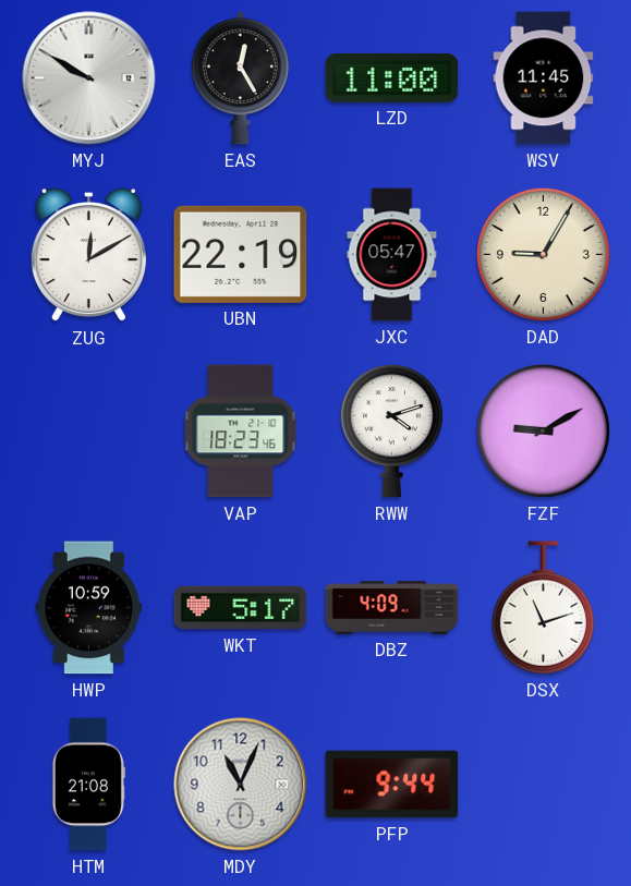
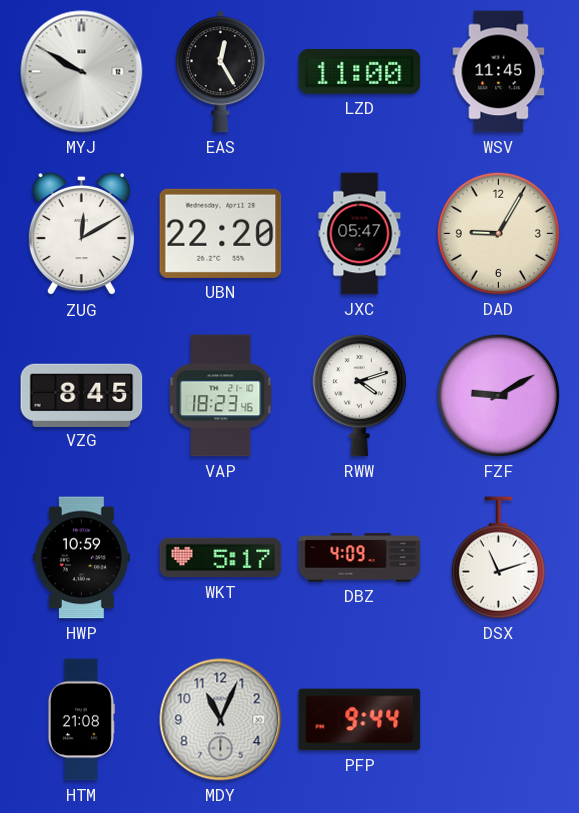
UBN: 22:19 -> 22:20
VZG: none -> 8:45
